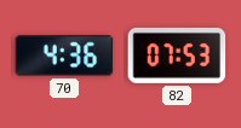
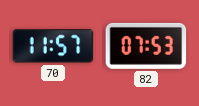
70: 4:36 -> 11:57
